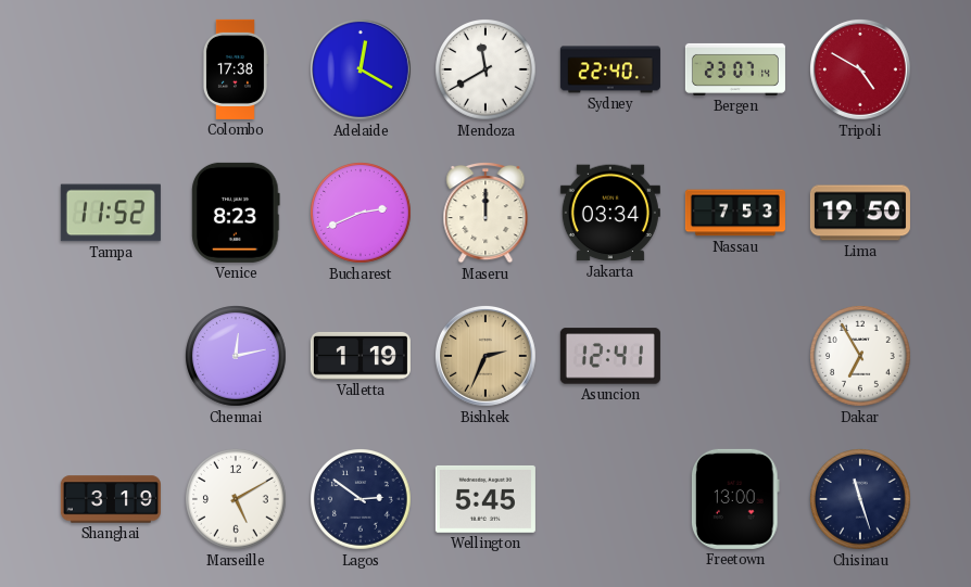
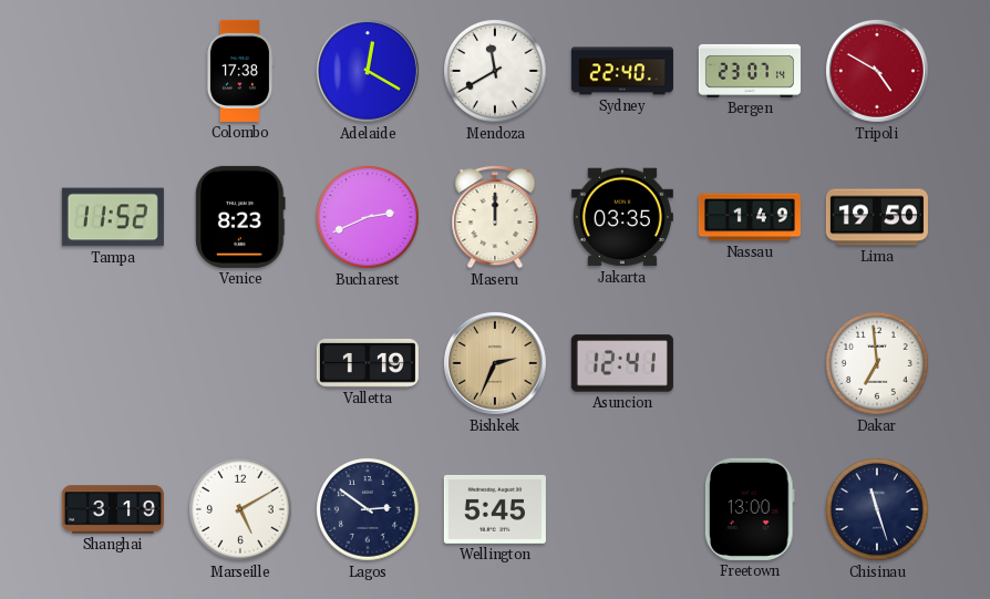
Jakarta: 03:34 -> 03:35
Nassau: 7:53 -> 1:49
Chennai: 12:13 -> none
Dakar: 6:55 -> 6:59
